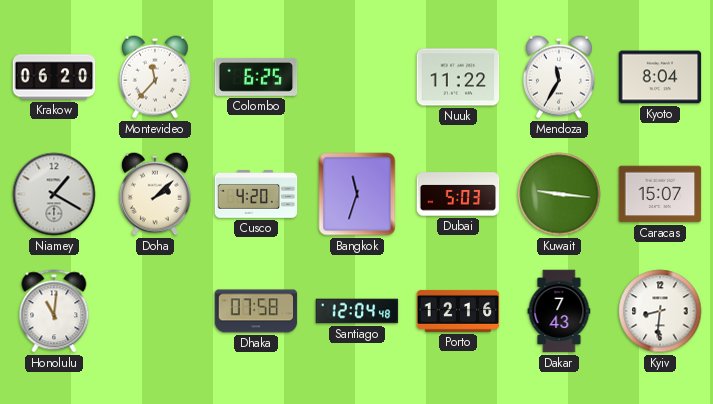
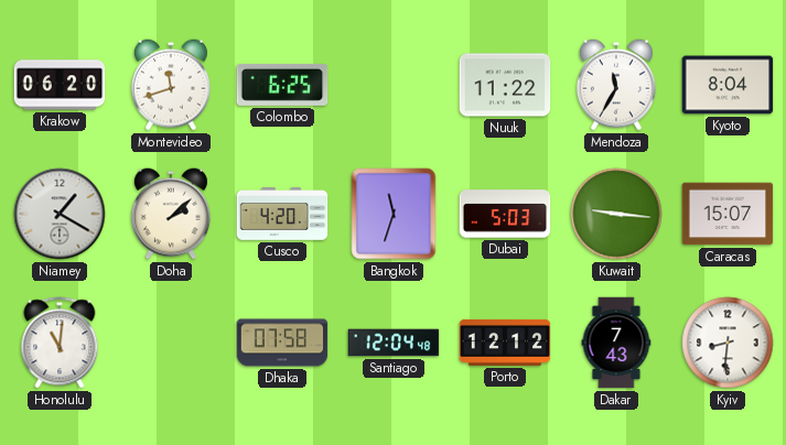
Montevideo: 11:37 -> 11:42
Porto: 12:16 -> 12:12
